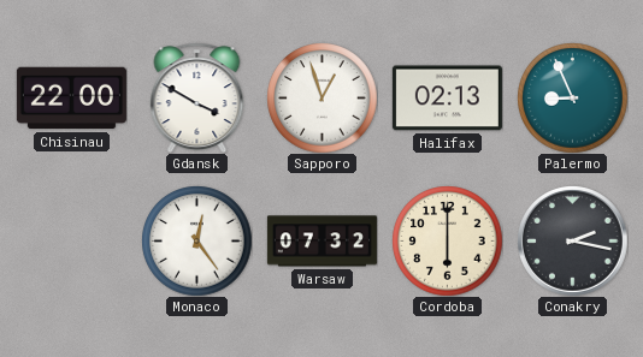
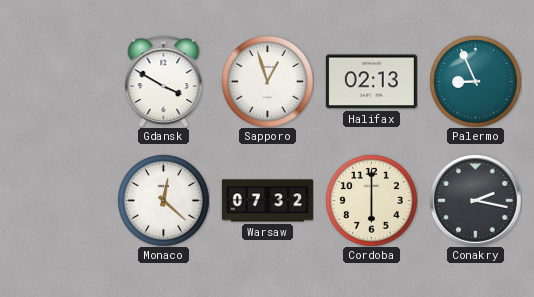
Chisinau: 22:00 -> none
Monaco: 12:24 -> 12:22
